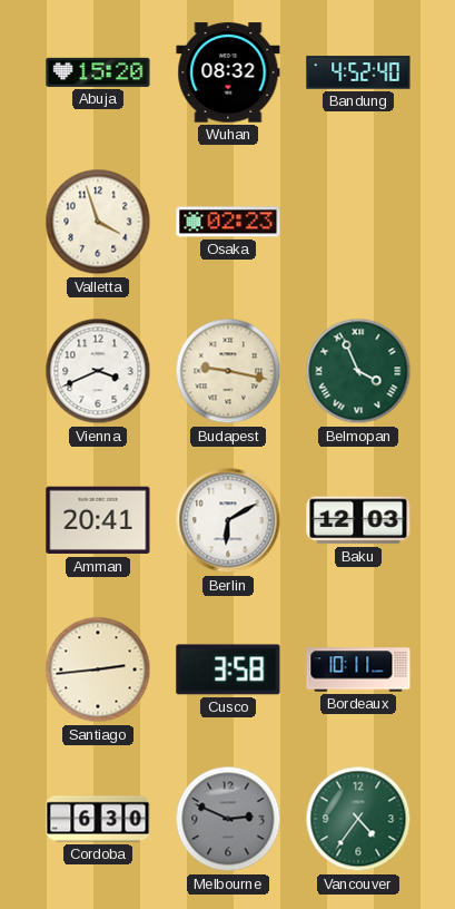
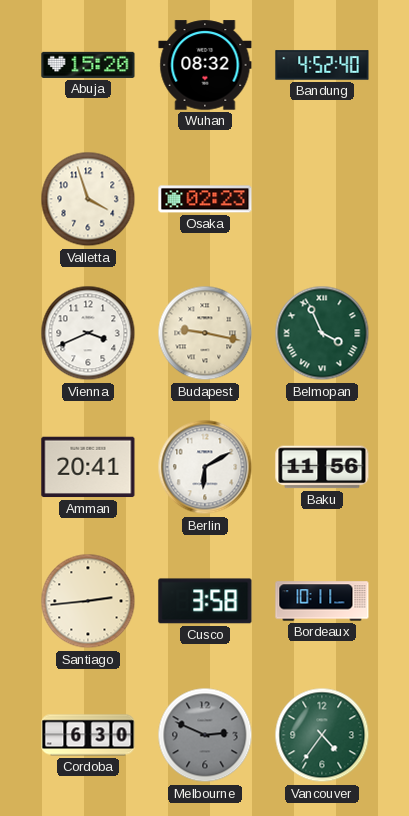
Baku: 12:03 -> 11:56
